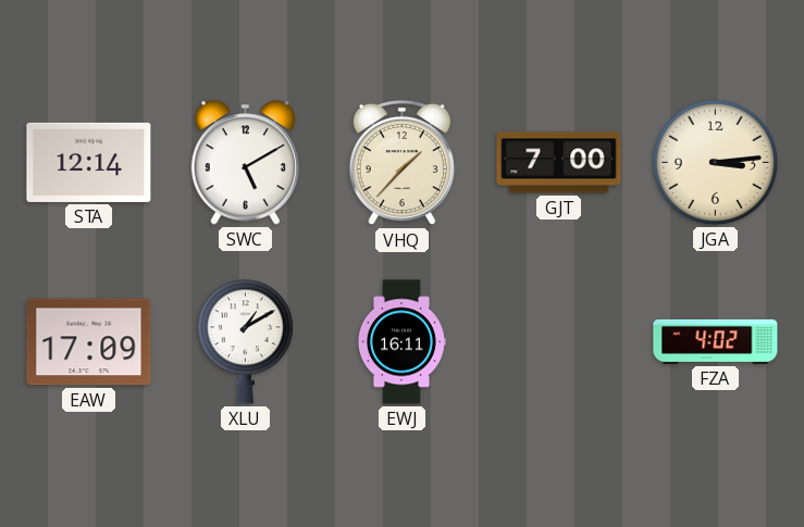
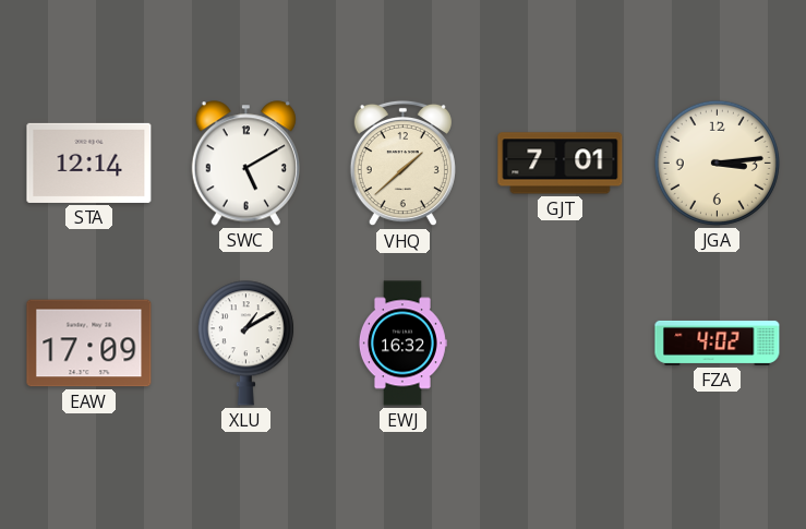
VHQ: 1:37 -> 1:38
GJT: 7:00 -> 7:01
EWJ: 16:11 -> 16:32
